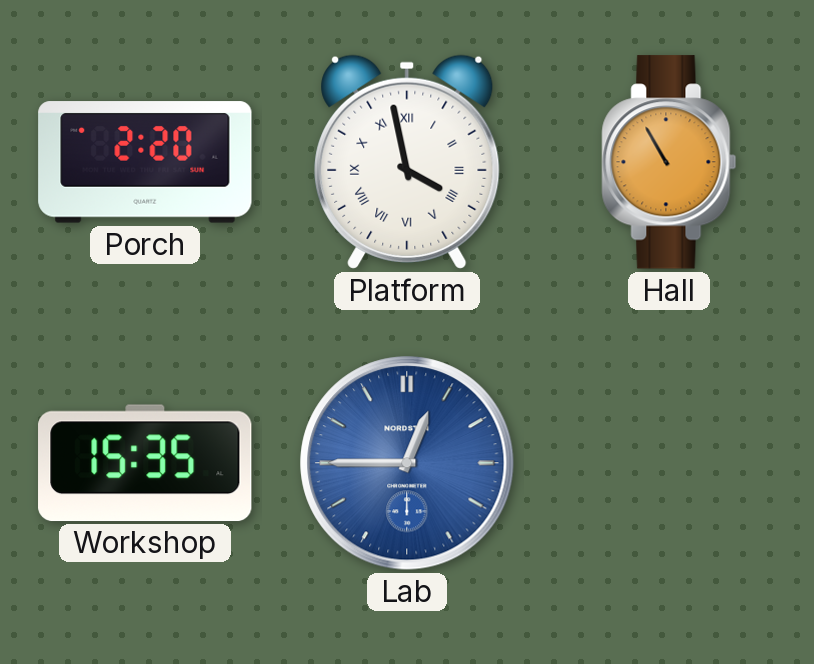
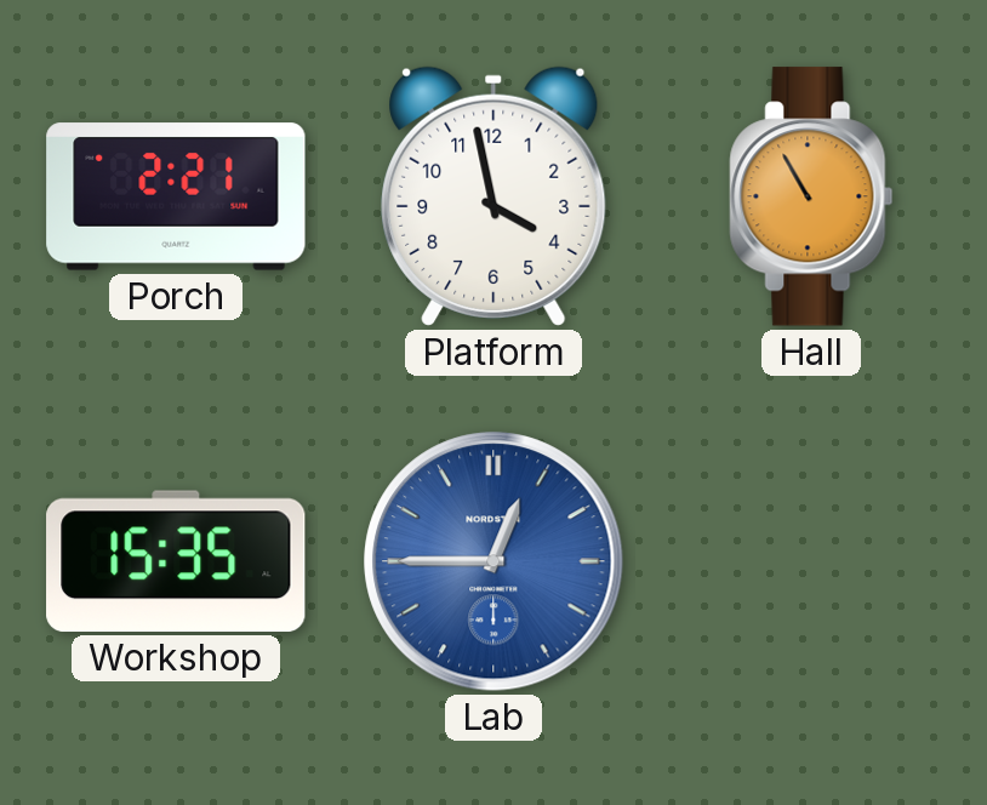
Porch: 2:20 -> 2:21
Platform numerals: Roman -> Arabic
